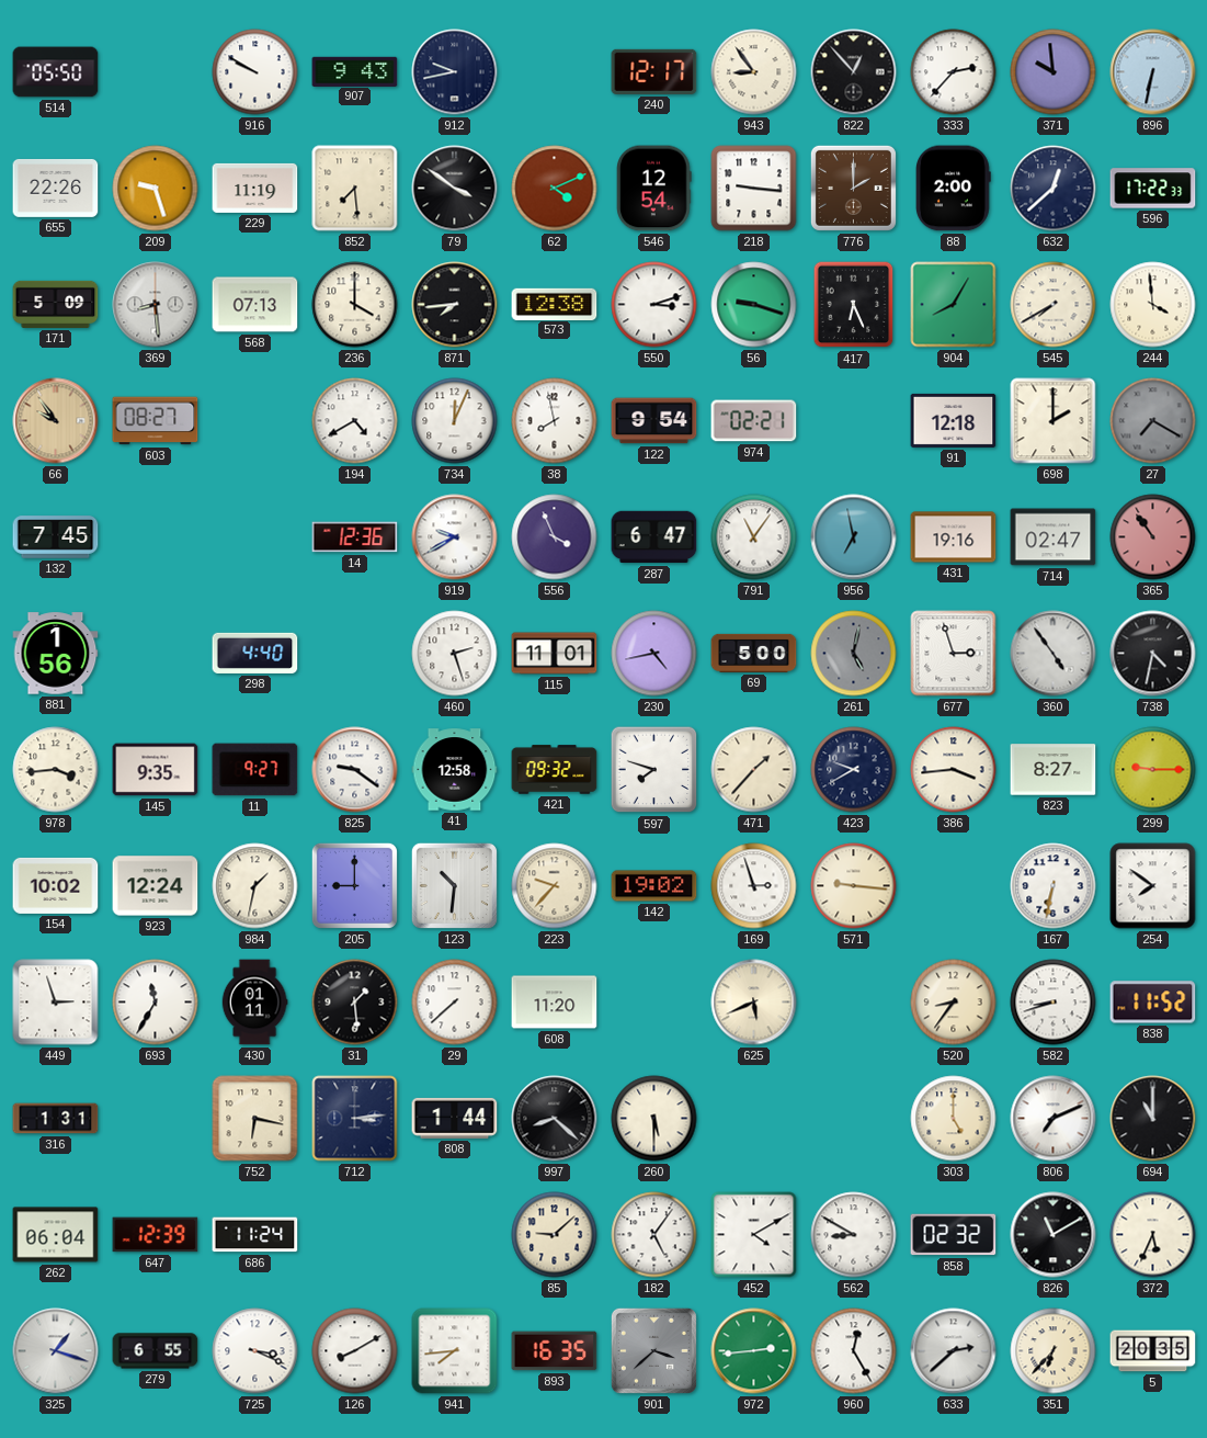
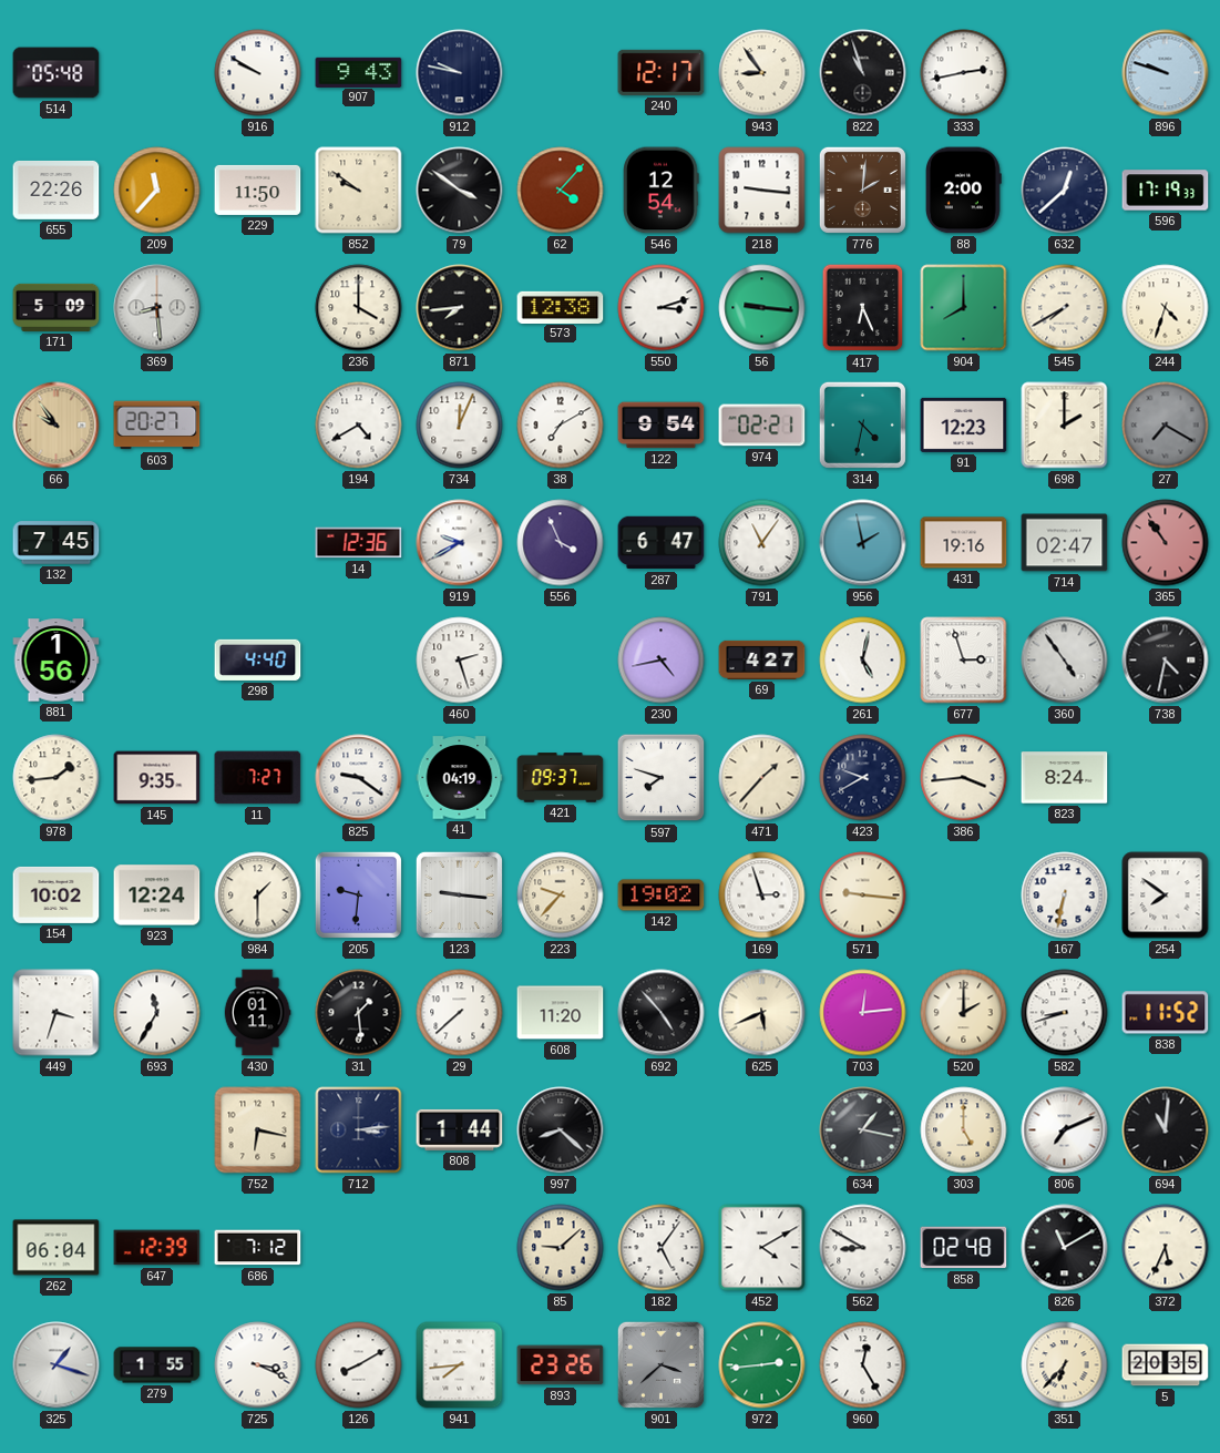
514: 05:50 -> 05:48
912: 9:43 -> 9:47
822: 12:53 -> 10:57
333: 2:37 -> 2:43
371: 9:59 -> none
896: 6:32 -> 9:48
209: 9:27 -> 11:37
229: 11:19 -> 11:50
852: 7:29 -> 9:51
62: 4:11 -> 4:07
776: 2:00 -> 2:01
596: 17:22 -> 17:19
568: 07:13 -> none
56: 9:18 -> 9:16
904: 8:05 -> 8:00
244: 3:59 -> 4:33
603: 08:27 -> 20:27
38: 7:58 -> 7:10
314: none -> 4:32
91: 12:18 -> 12:23
956: 6:58 -> 1:58
115: 11:01 -> none
69: 5:00 -> 4:27
261 dial: grey -> white
978: 3:44 -> 1:44
11: 9:27 -> 7:27
41: 12:58 -> 04:19
421: 09:32 -> 09:37
823: 8:27 -> 8:24
299: 9:15 -> none
984: 1:32 -> 1:30
205: 9:00 -> 9:31
123: 10:31 -> 9:16
449: 2:57 -> 3:33
692: none -> 4:53
703: none -> 12:14
520: 8:36 -> 2:00
316: 1:31 -> none
260: 5:30 -> none
634: none -> 1:17
694: 11:00 -> 11:01
686: 11:24 -> 7:12
858: 02:32 -> 02:48
279: 6:55 -> 1:55
893: 16:35 -> 23:26
633: 2:38 -> none
